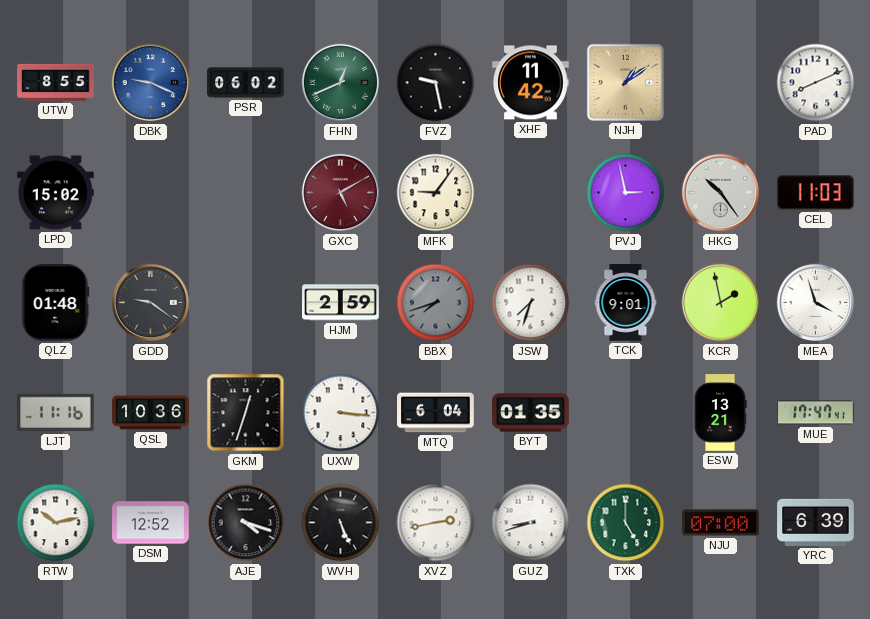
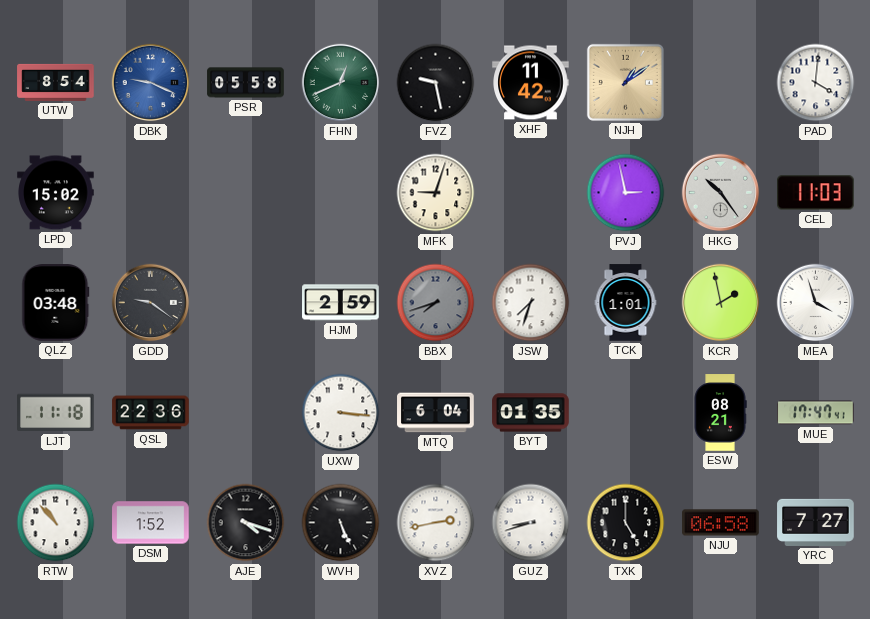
UTW: 8:55 -> 8:54
PSR: 06:02 -> 05:58
PAD: 8:11 -> 4:01
GXC: 5:10 -> none
MFK: 9:06 -> 9:03
QLZ: 01:48 -> 03:48
TCK: 9:01 -> 1:01
LJT: 11:16 -> 11:18
QSL: 10:36 -> 22:36
GKM: 12:33 -> none
ESW: 13:21 -> 08:21
RTW: 10:13 -> 10:53
DSM: 12:52 -> 1:52
TXK dial: green -> black
NJU: 07:00 -> 06:58
YRC: 6:39 -> 7:27
